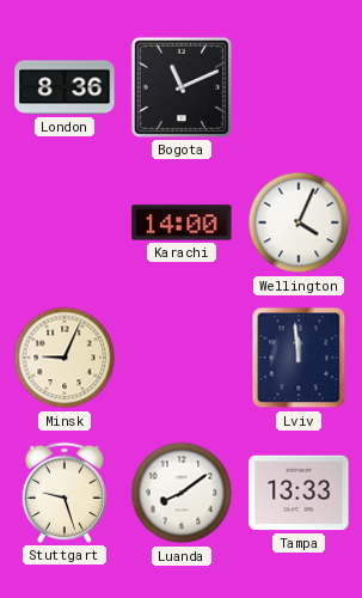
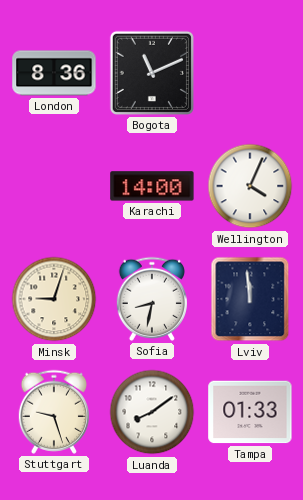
Minsk: 9:04 -> 9:03
Sofia: none -> 8:32
Tampa: 13:33 -> 01:33
